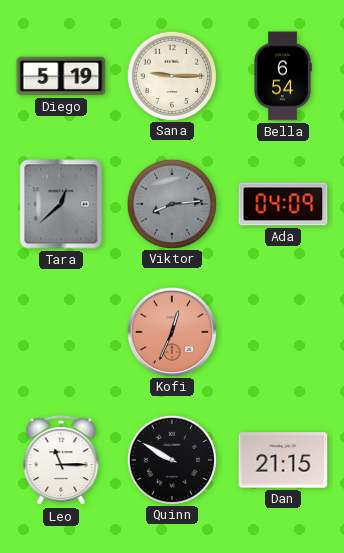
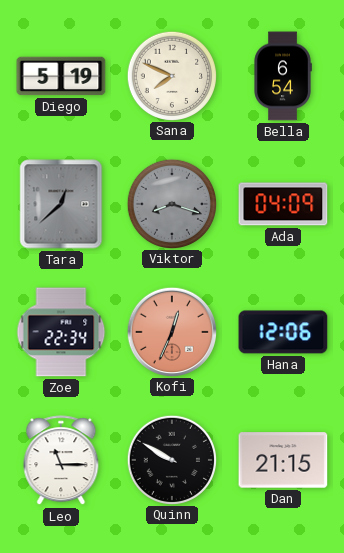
Sana: 9:15 -> 7:49
Viktor: 8:14 -> 8:18
Zoe: none -> 22:34
Hana: none -> 12:06
